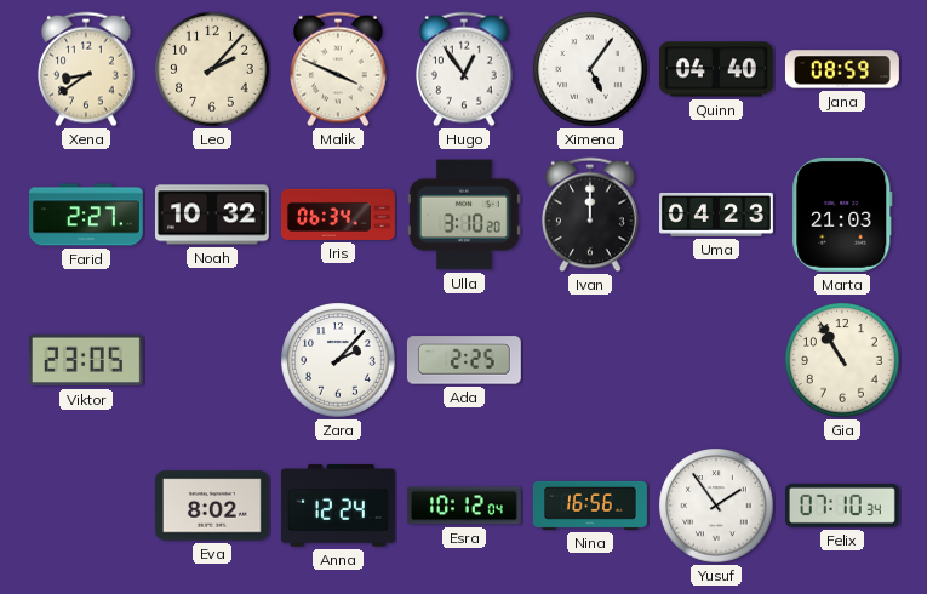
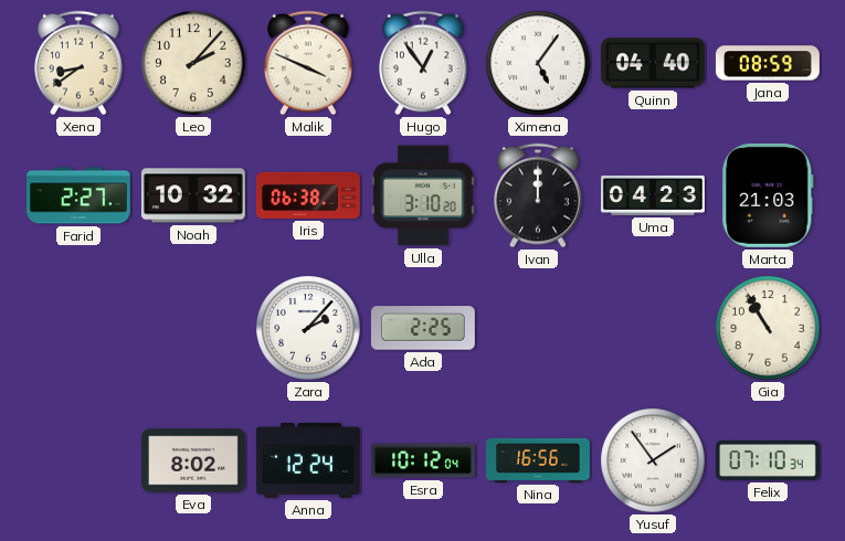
Iris: 06:34 -> 06:38
Viktor: 23:05 -> none
